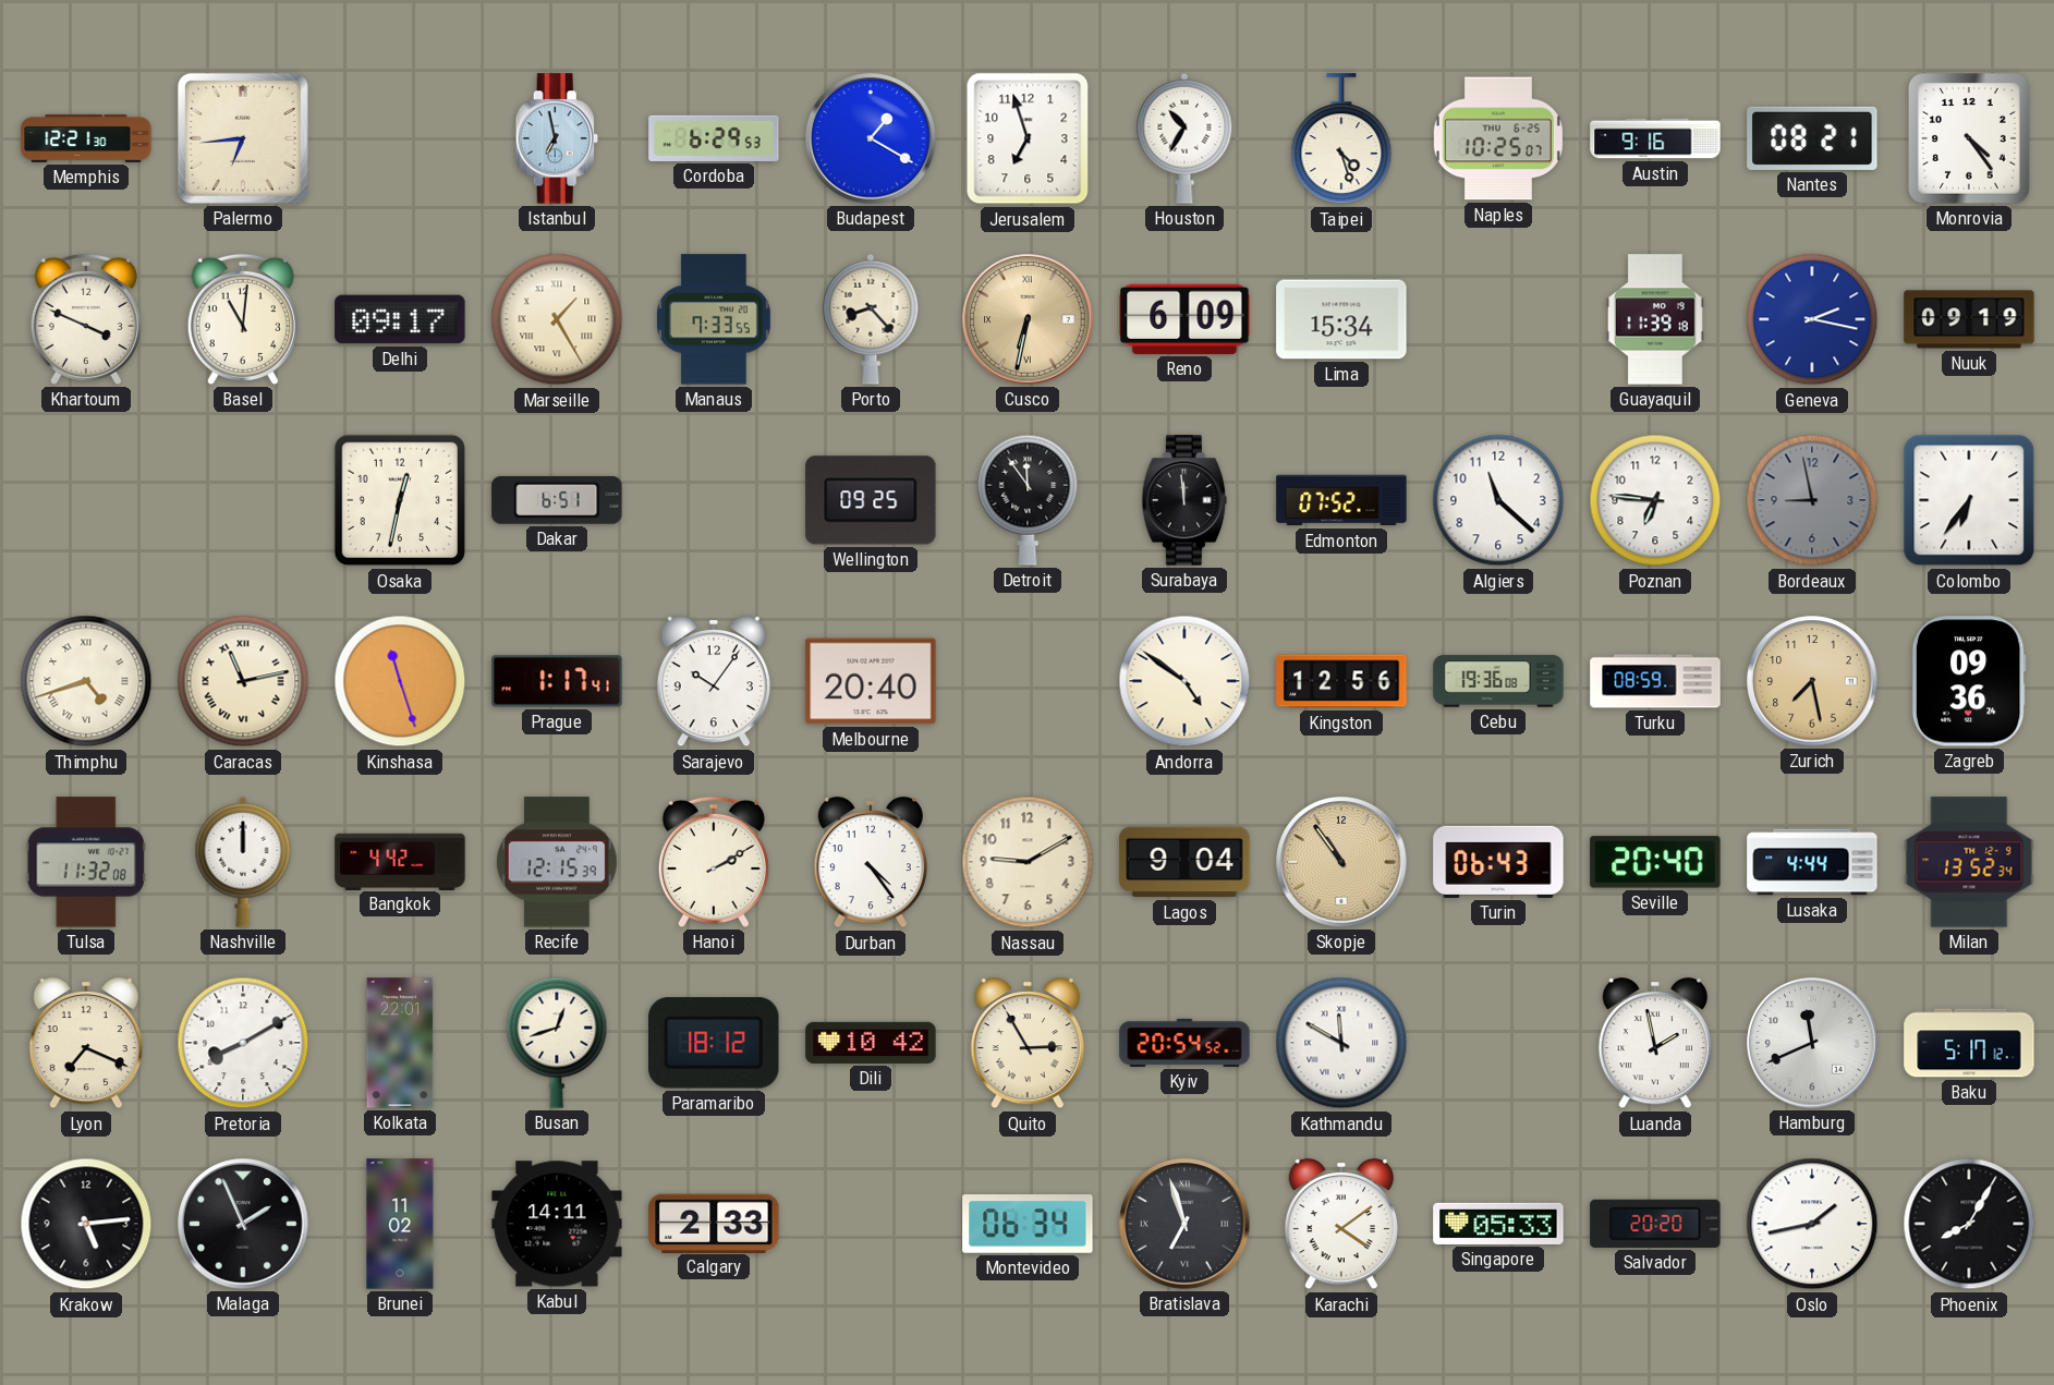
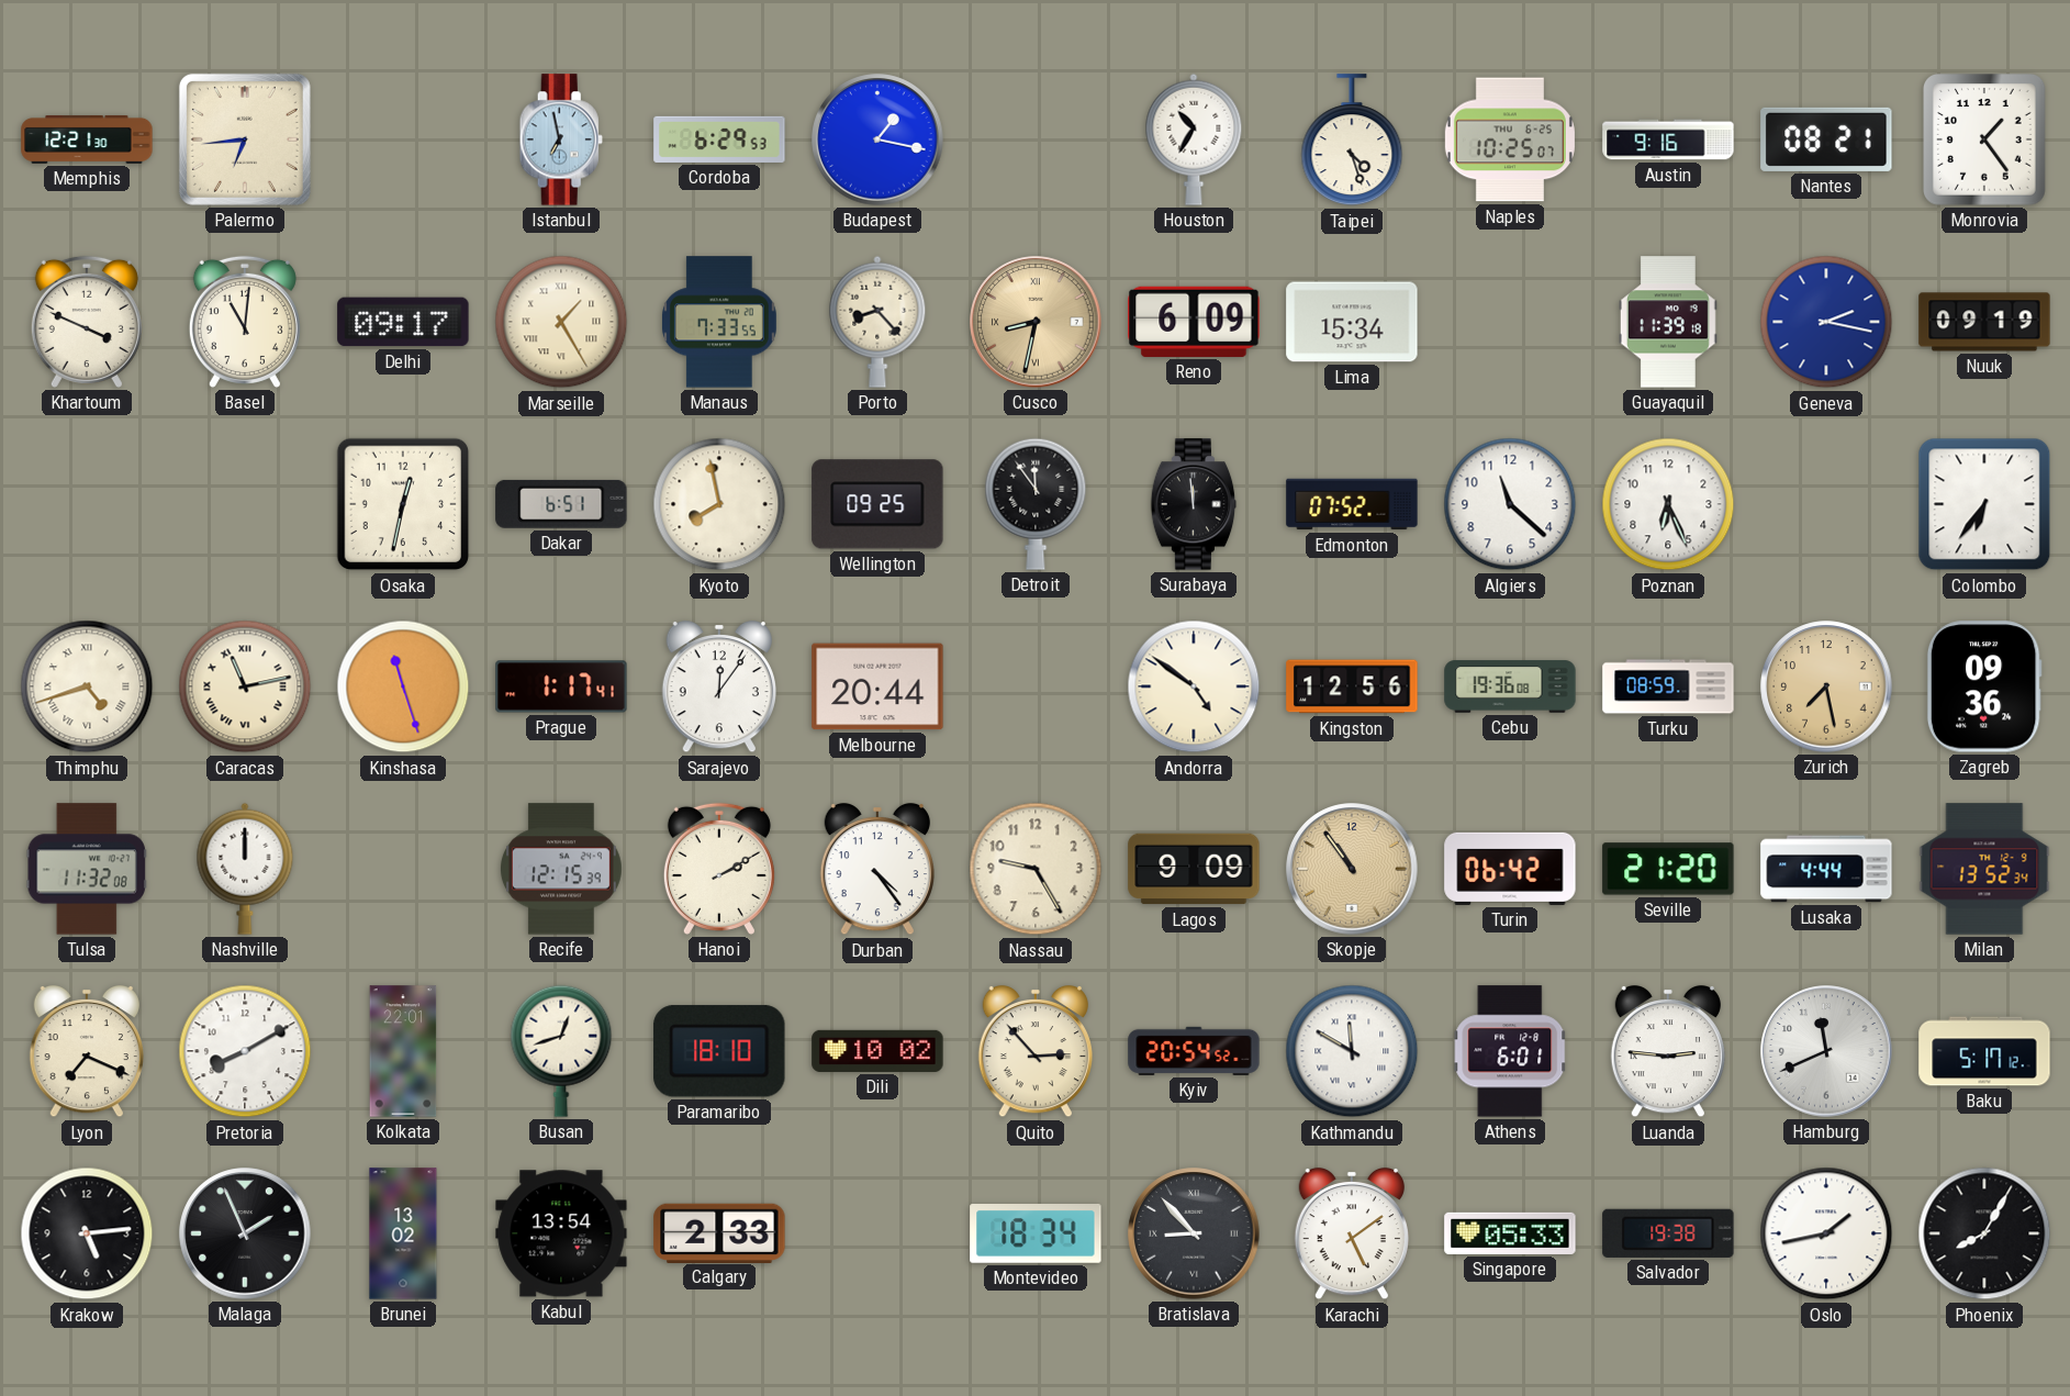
Budapest: 1:20 -> 1:17
Jerusalem: 6:57 -> none
Monrovia: 4:24 -> 1:24
Cusco: 6:32 -> 8:32
Kyoto: none -> 7:58
Poznan: 6:46 -> 6:26
Bordeaux: 8:58 -> none
Sarajevo: 10:06 -> 12:06
Melbourne: 20:40 -> 20:44
Bangkok: 4:42 -> none
Nassau: 9:10 -> 9:25
Lagos: 9:04 -> 9:09
Turin: 06:43 -> 06:42
Seville: 20:40 -> 21:20
Paramaribo: 18:12 -> 18:10
Dili: 10:42 -> 10:02
Quito: 2:55 -> 2:53
Athens: none -> 6:01
Luanda: 1:58 -> 2:46
Brunei: 11:02 -> 13:02
Kabul: 14:11 -> 13:54
Montevideo: 06:34 -> 18:34
Bratislava: 6:57 -> 8:53
Karachi: 4:09 -> 5:09
Salvador: 20:20 -> 19:38
